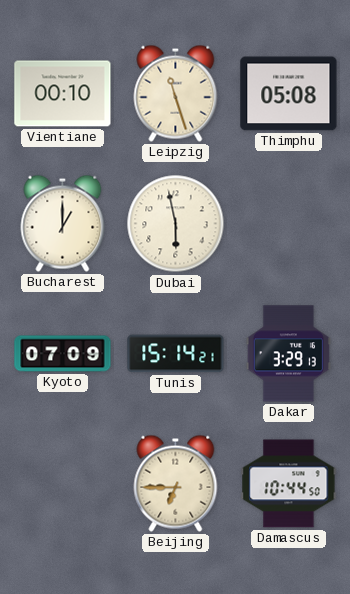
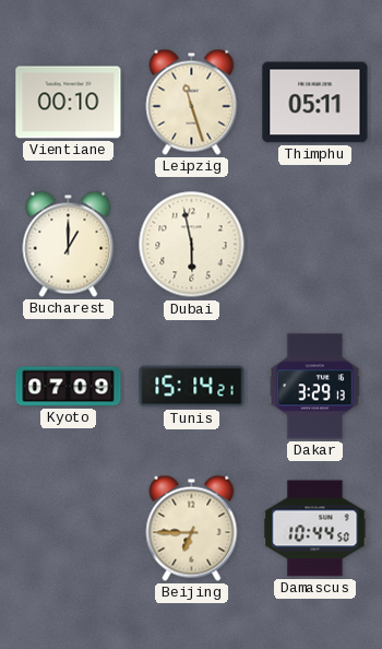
Thimphu: 05:08 -> 05:11
